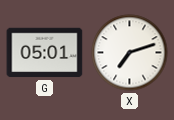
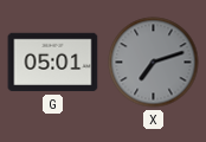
X dial: white -> grey
